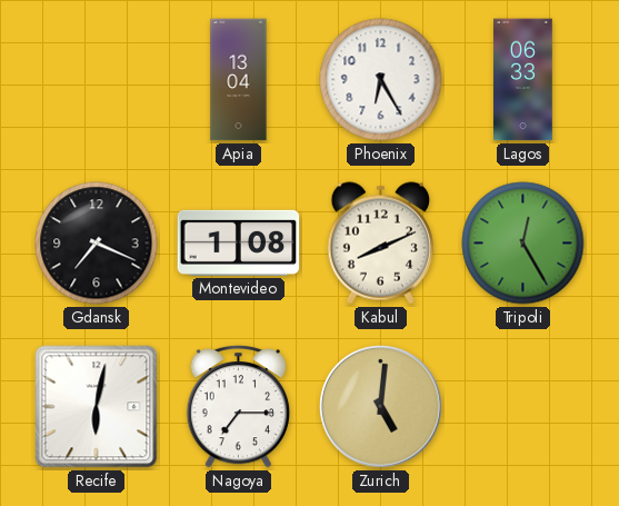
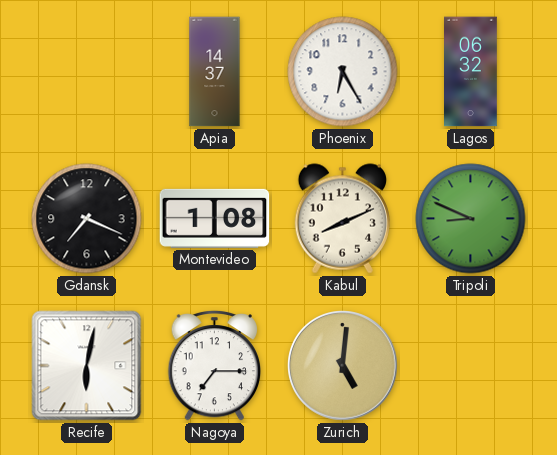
Apia: 13:04 -> 14:37
Lagos: 06:33 -> 06:32
Tripoli: 12:25 -> 8:49
